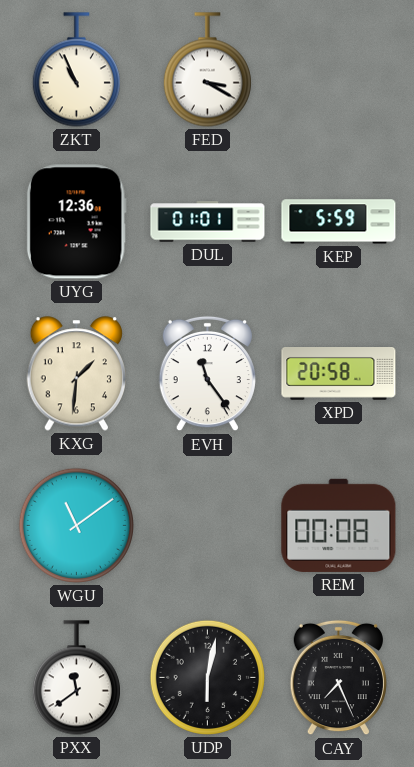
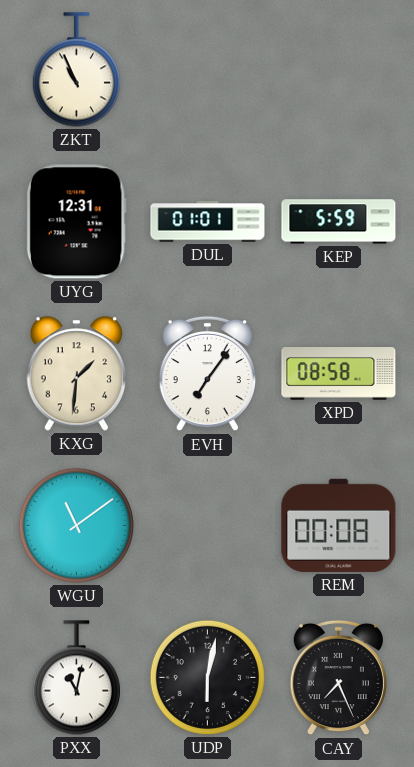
FED: 3:20 -> none
UYG: 12:36 -> 12:31
EVH: 11:24 -> 7:06
XPD: 20:58 -> 08:58
PXX: 11:39 -> 11:02
